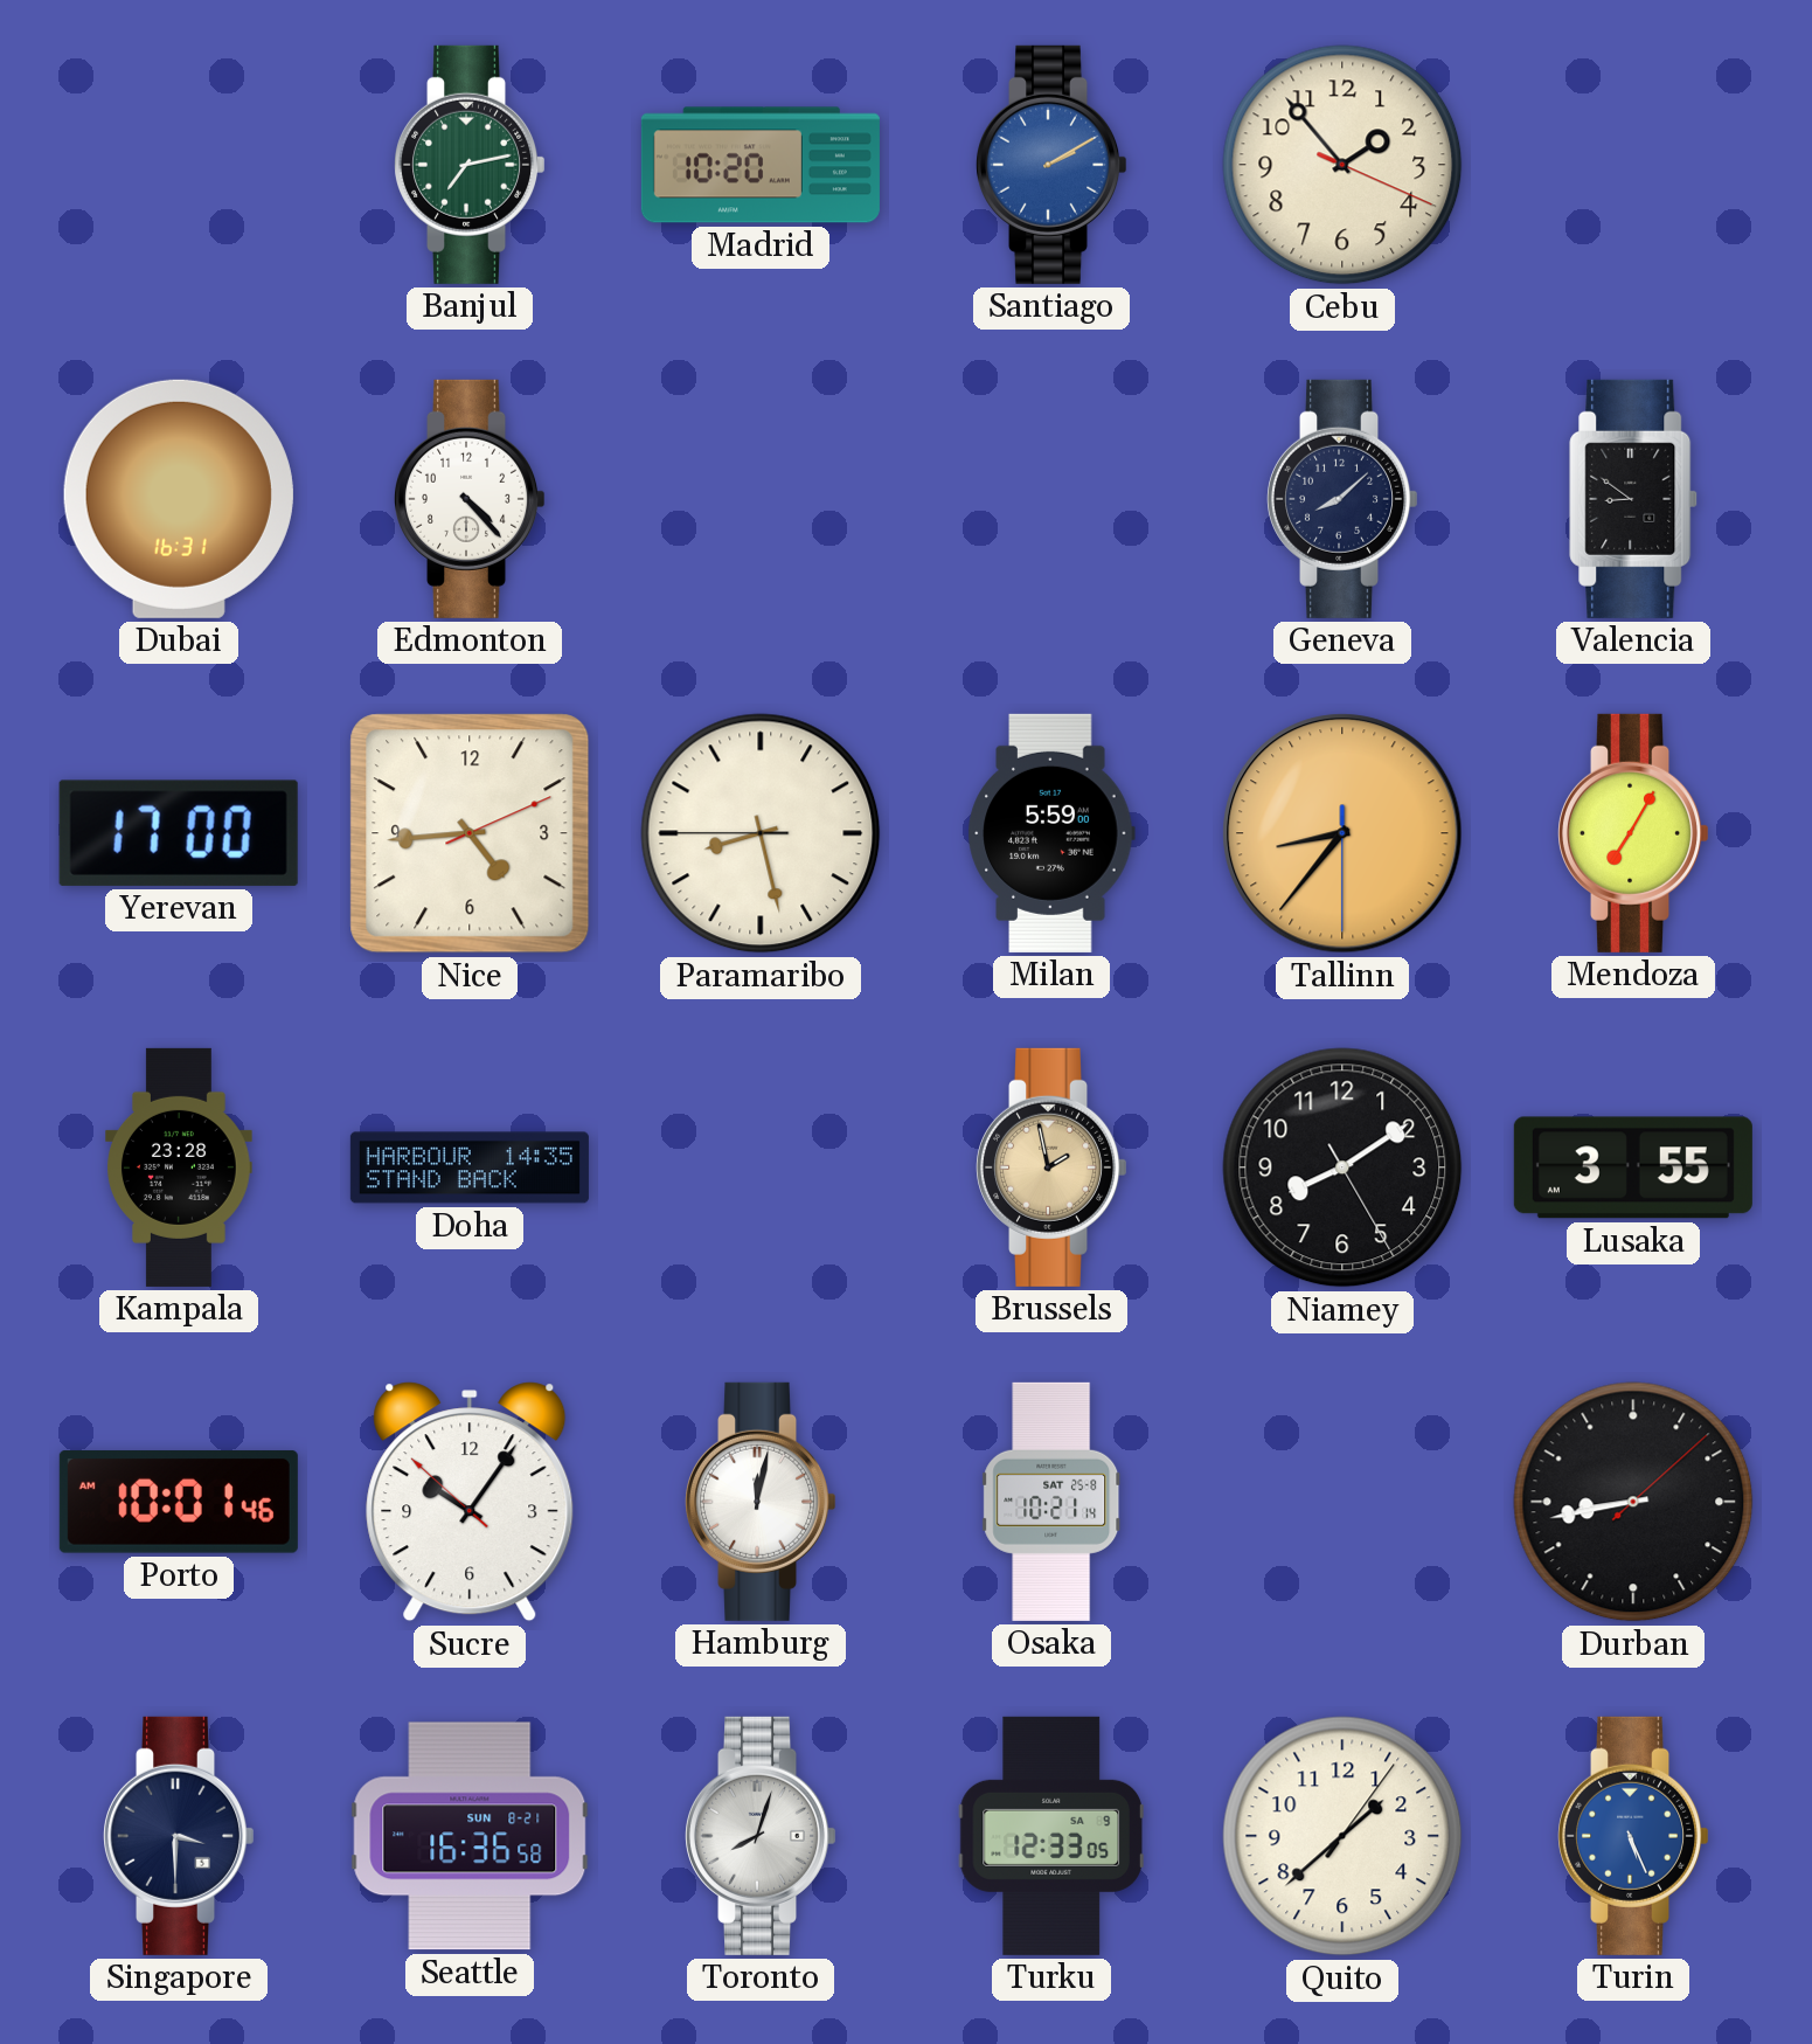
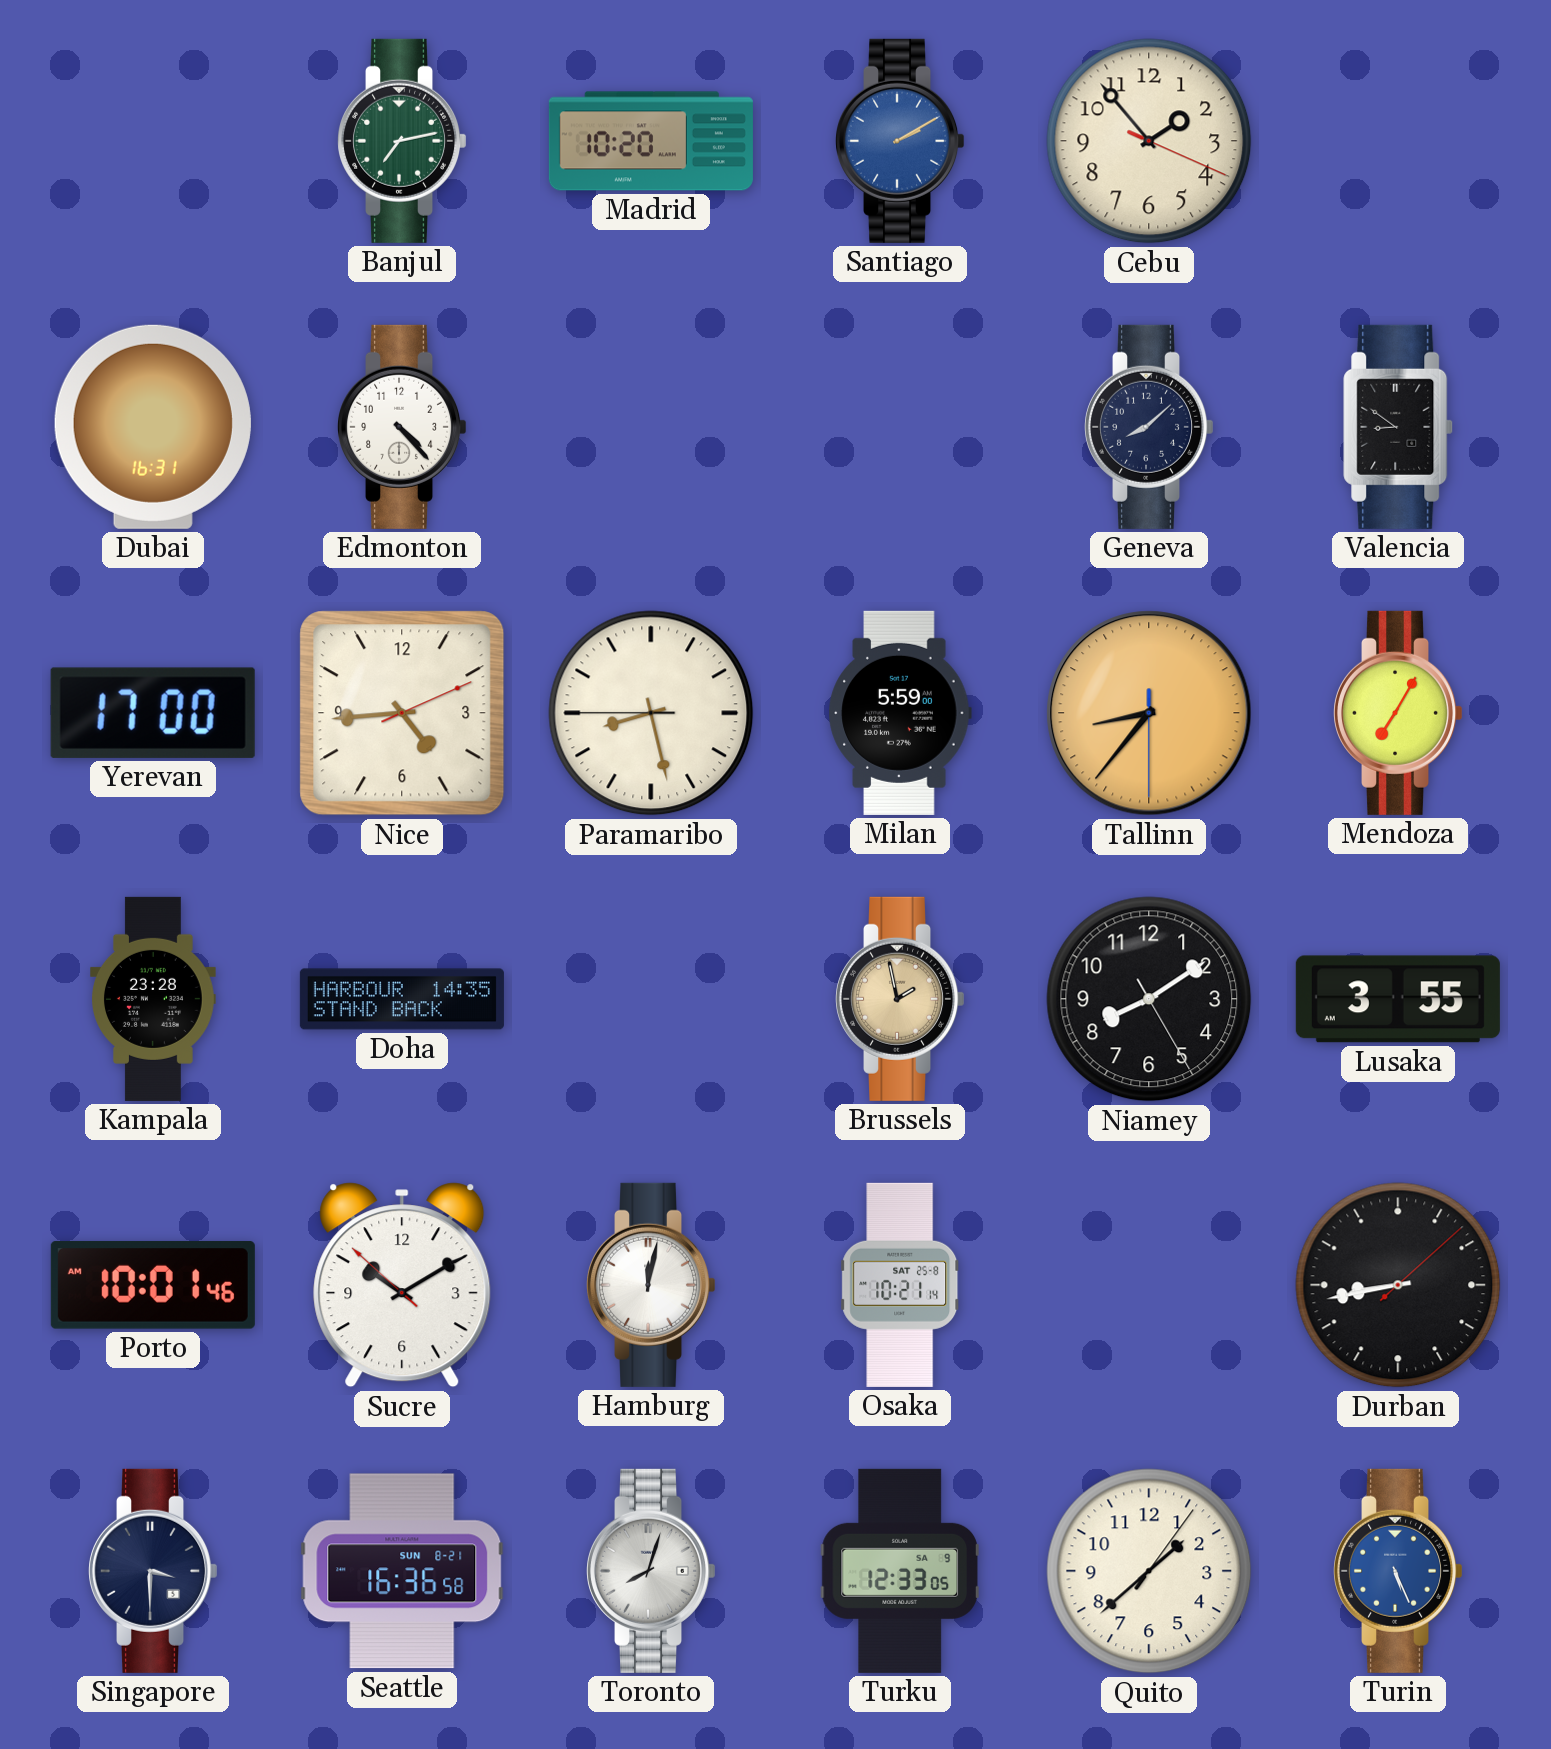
Sucre: 10:05 -> 10:09
